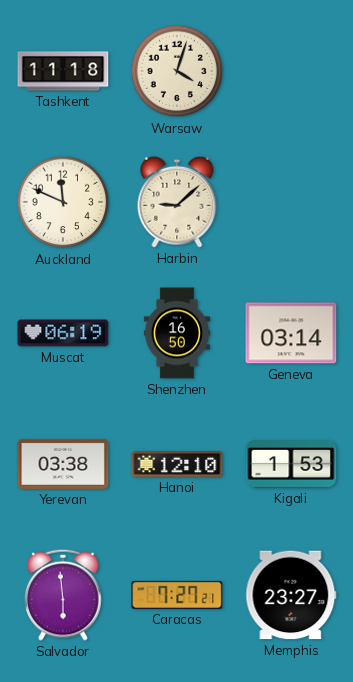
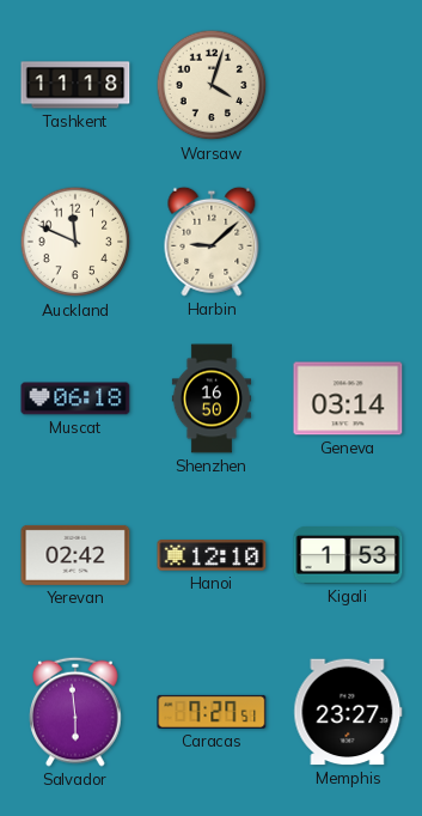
Muscat: 06:19 -> 06:18
Yerevan: 03:38 -> 02:42
Caracas: 7:27:21 -> 7:27:51
